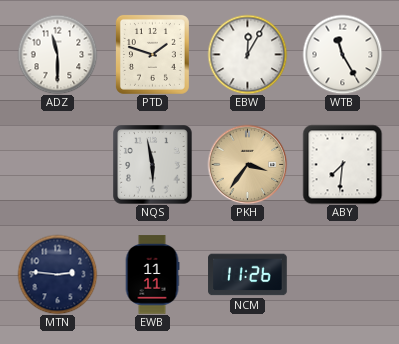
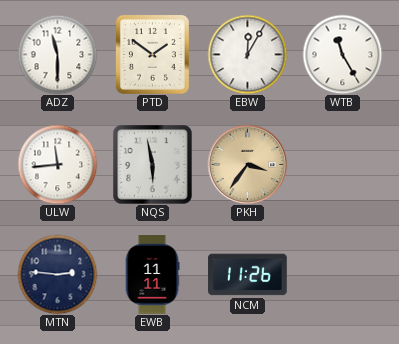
PTD: 1:48 -> 1:51
ULW: none -> 11:44
ABY: 7:31 -> none
